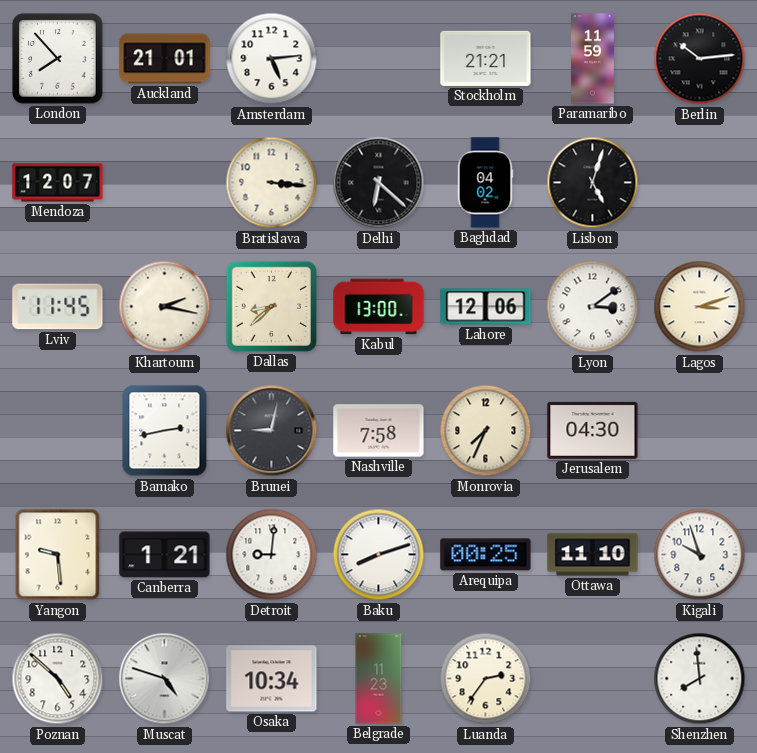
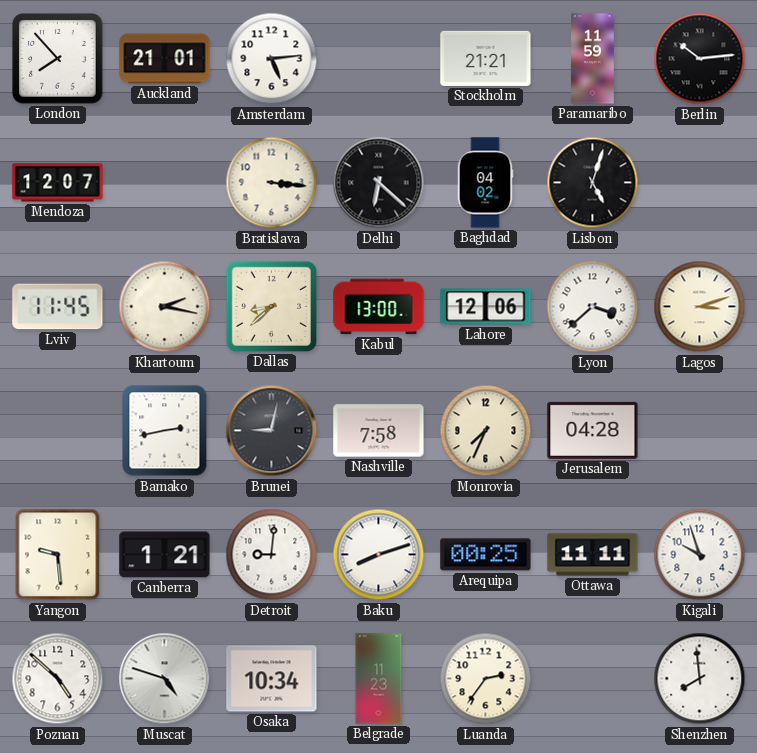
Lyon: 3:09 -> 3:38
Jerusalem: 04:30 -> 04:28
Ottawa: 11:10 -> 11:11
